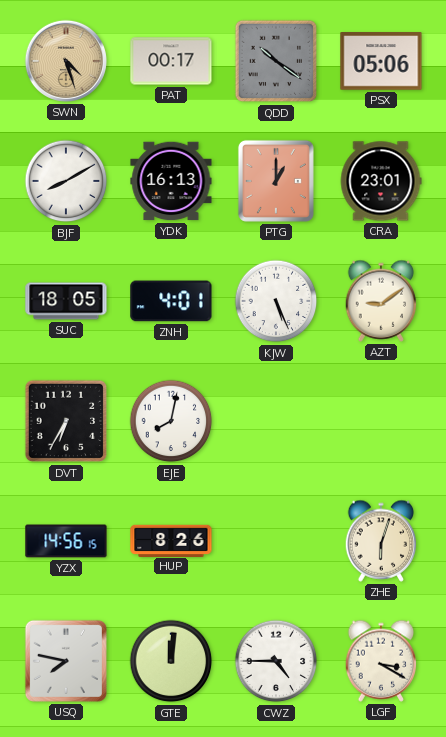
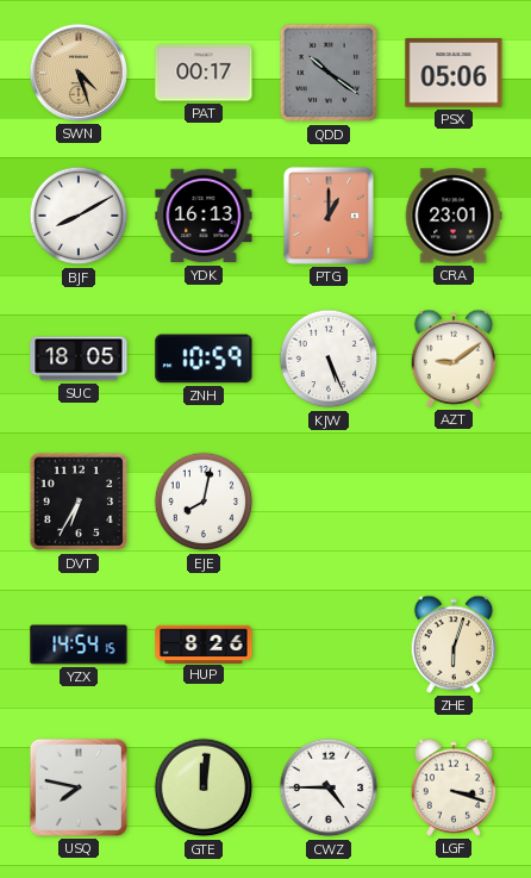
ZNH: 4:01 -> 10:59
YZX: 14:56 -> 14:54
LGF: 3:20 -> 3:18
